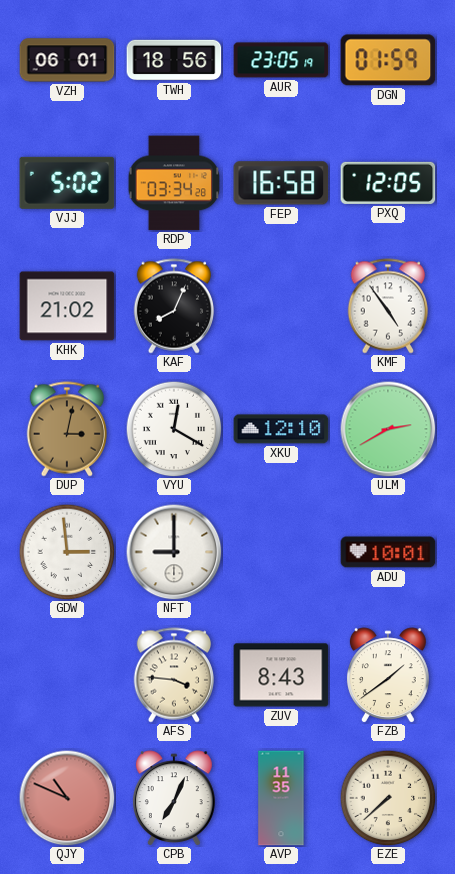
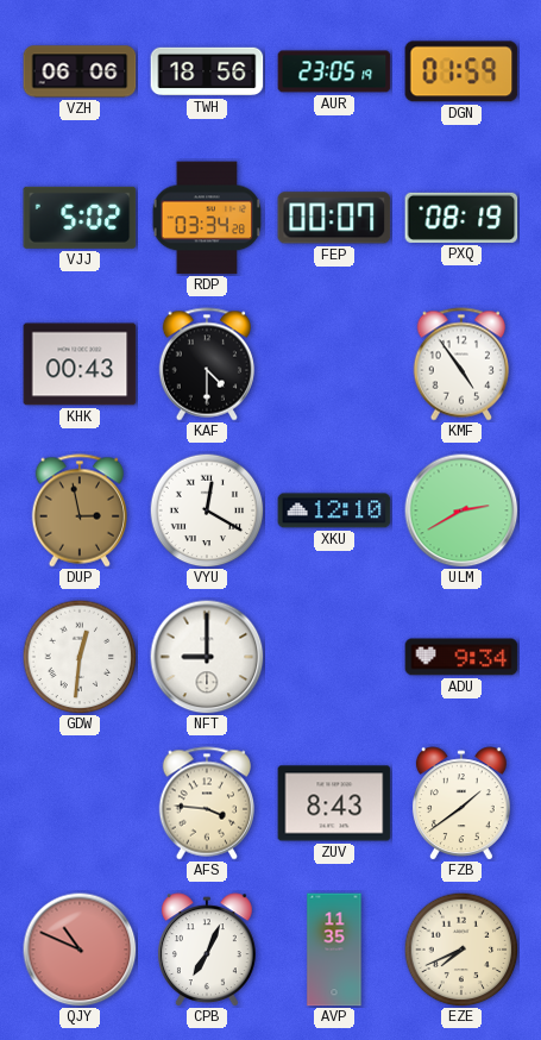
VZH: 06:01 -> 06:06
FEP: 16:58 -> 00:07
PXQ: 12:05 -> 08:19
KHK: 21:02 -> 00:43
KAF: 8:04 -> 4:30
DUP: 3:02 -> 2:58
GDW: 2:59 -> 12:31
ADU: 10:01 -> 9:34
EZE: 7:38 -> 7:41
